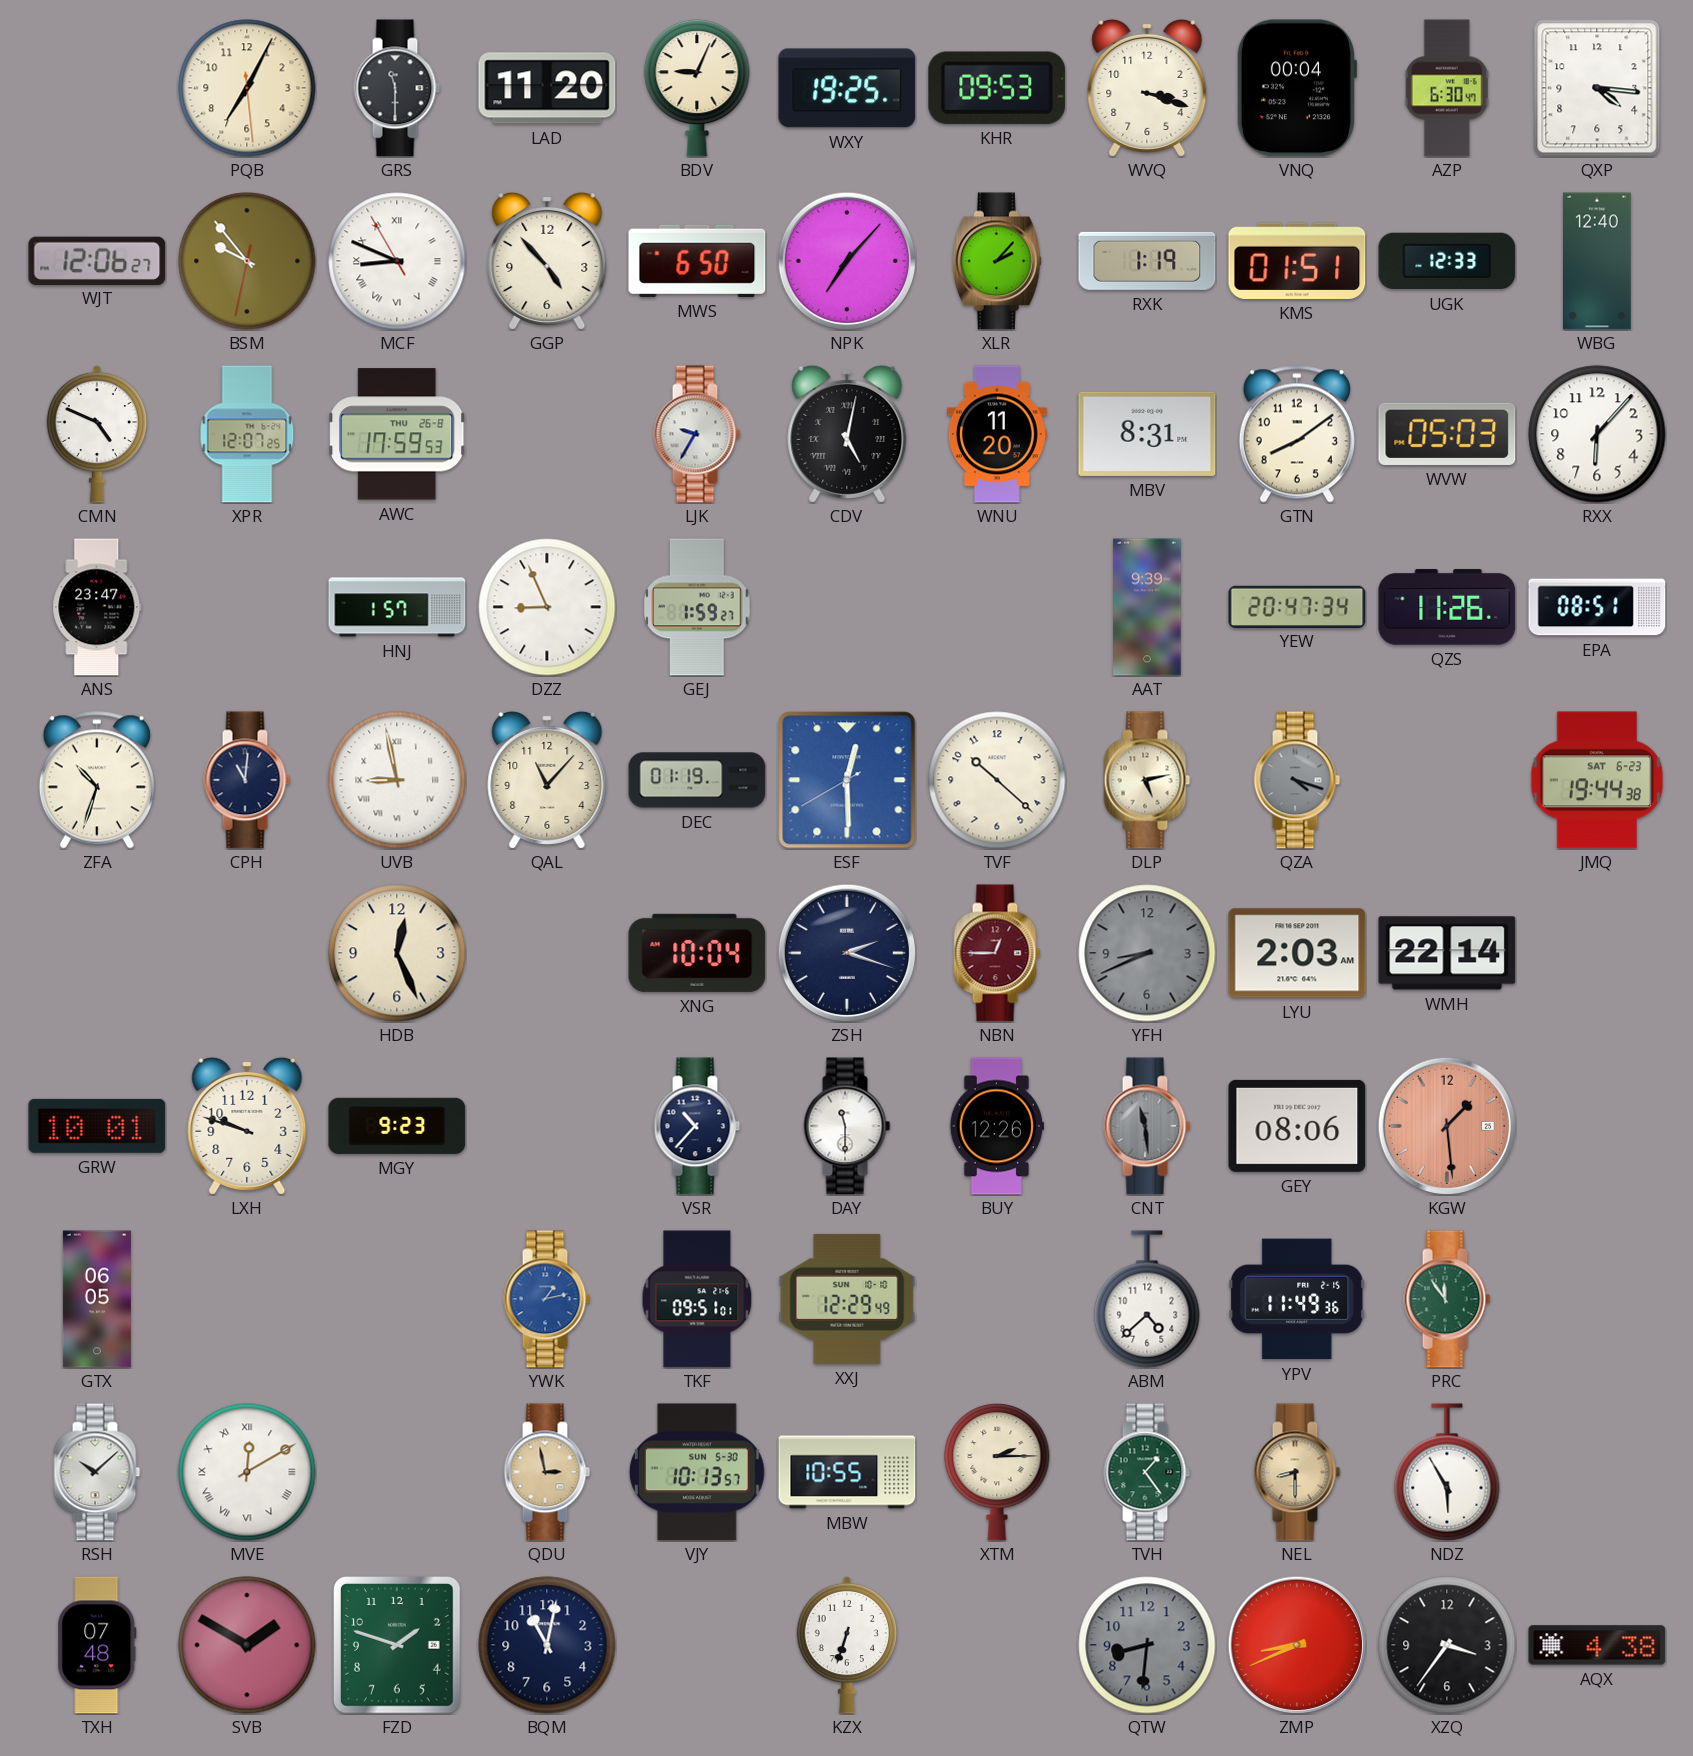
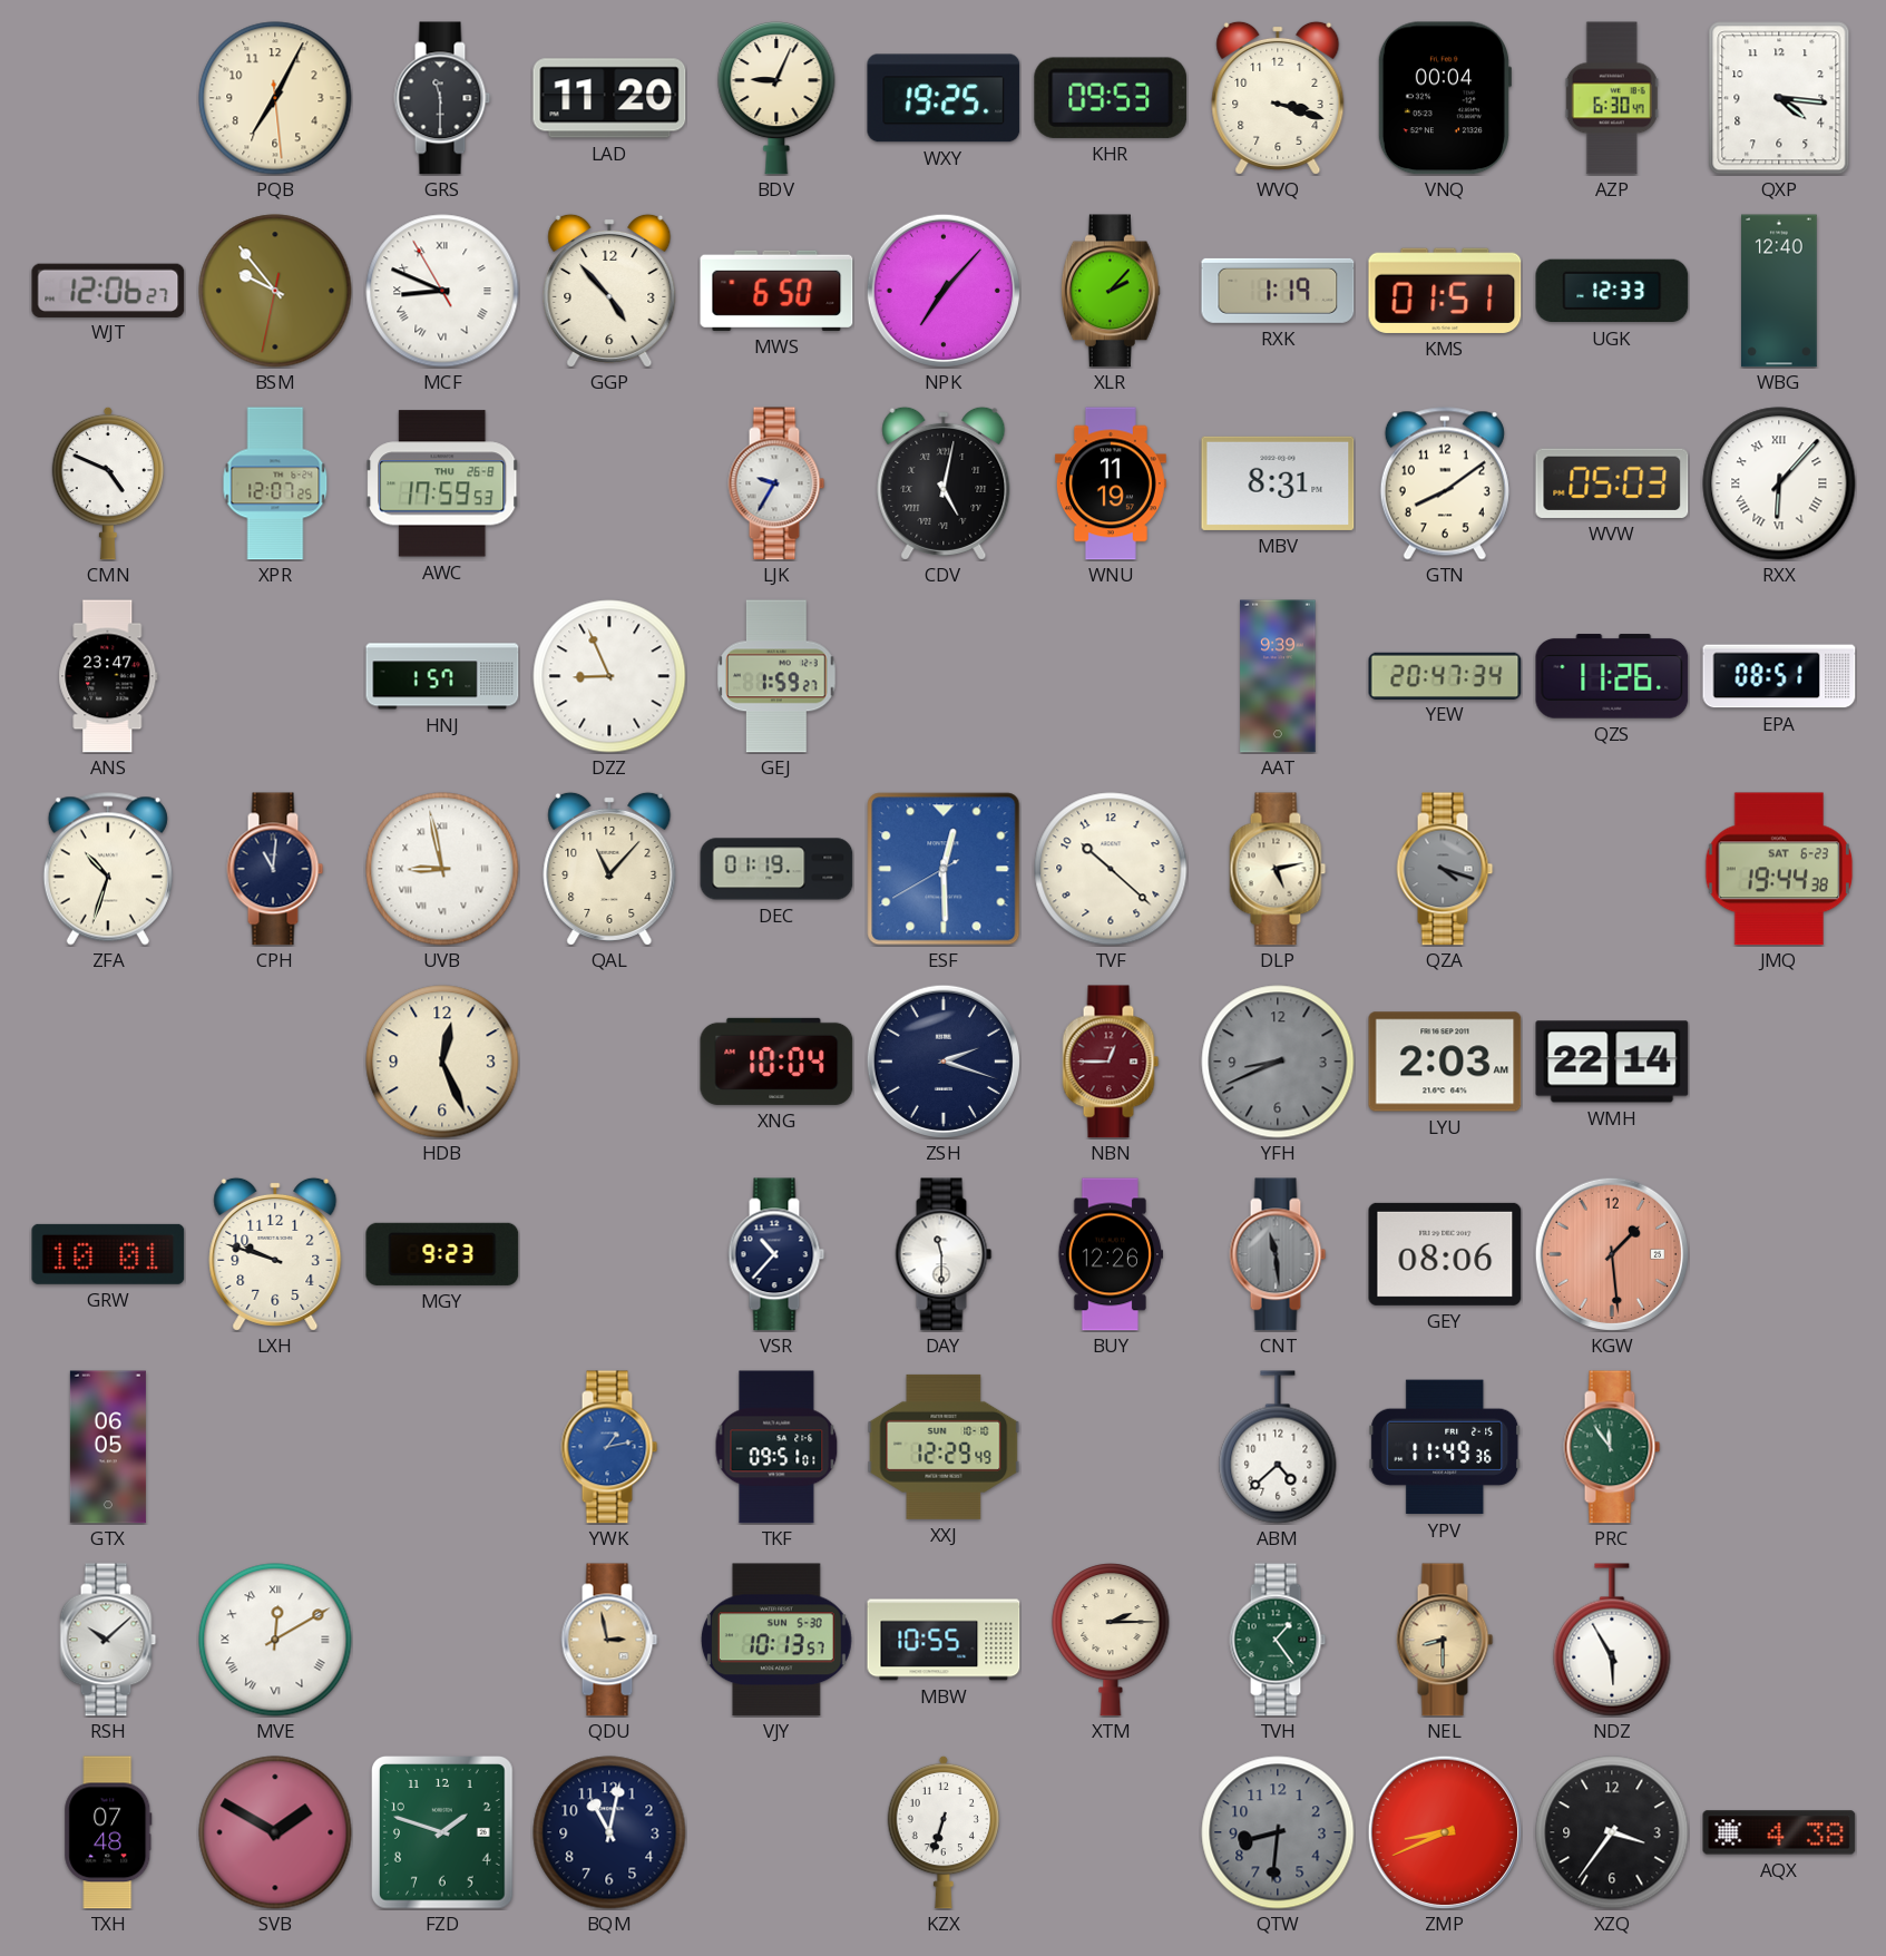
WNU: 11:20 -> 11:19
RXX numerals: Arabic -> Roman
